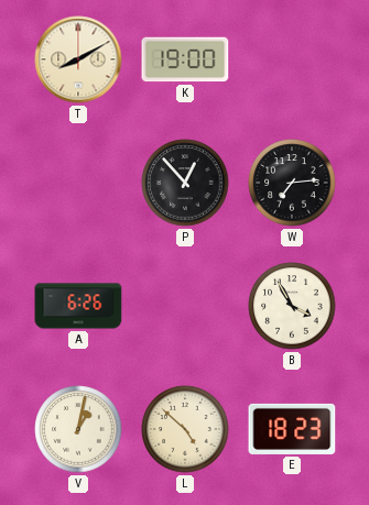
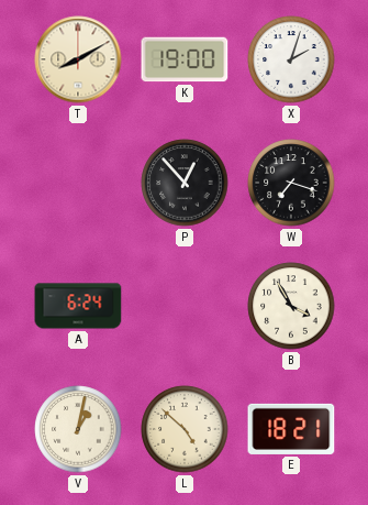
X: none -> 2:03
W: 7:14 -> 7:18
A: 6:26 -> 6:24
E: 18:23 -> 18:21
